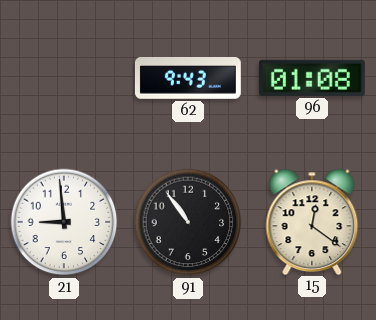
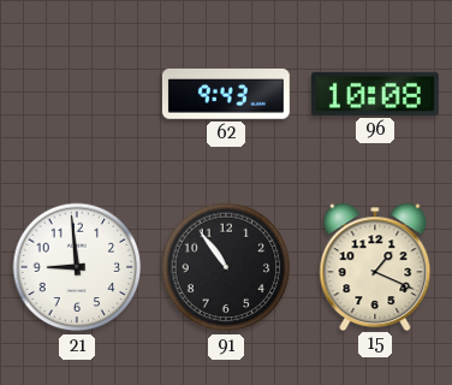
96: 01:08 -> 10:08
15: 12:21 -> 1:19
